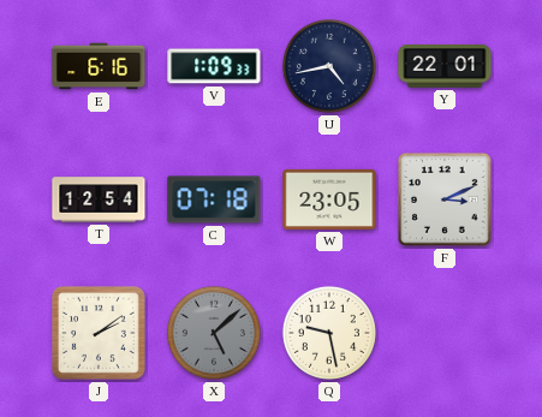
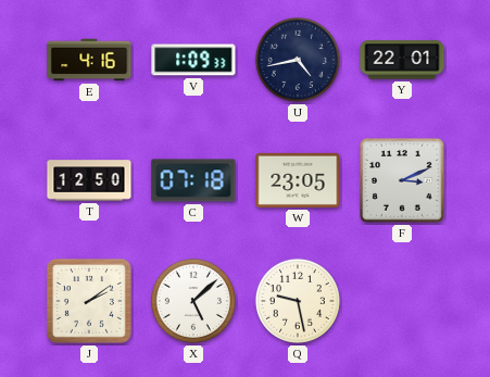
E: 6:16 -> 4:16
T: 12:54 -> 12:50
X dial: grey -> white
